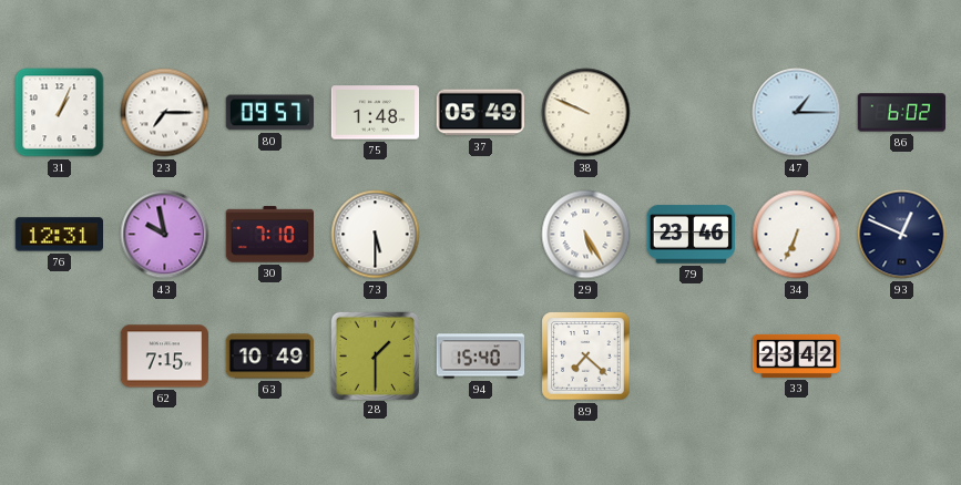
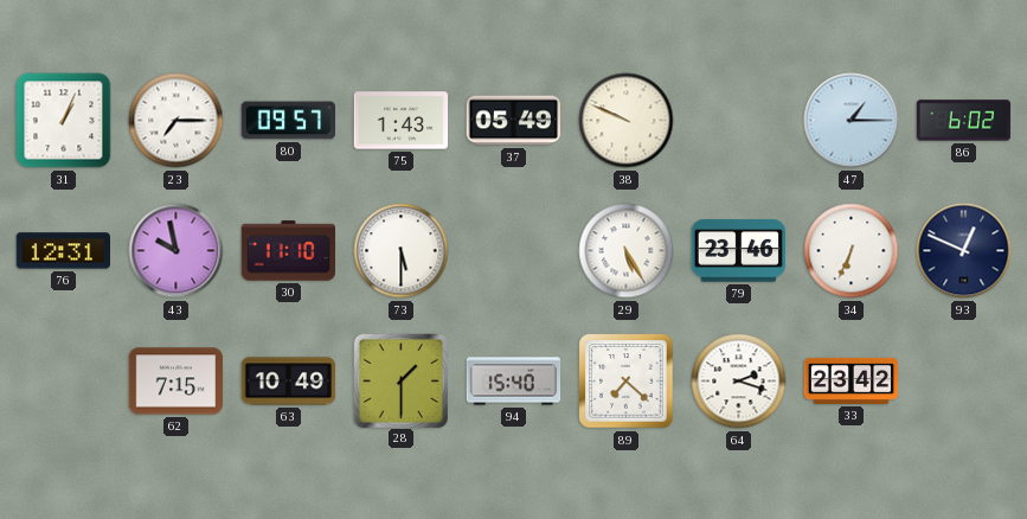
75: 1:48 -> 1:43
30: 7:10 -> 11:10
64: none -> 2:18
